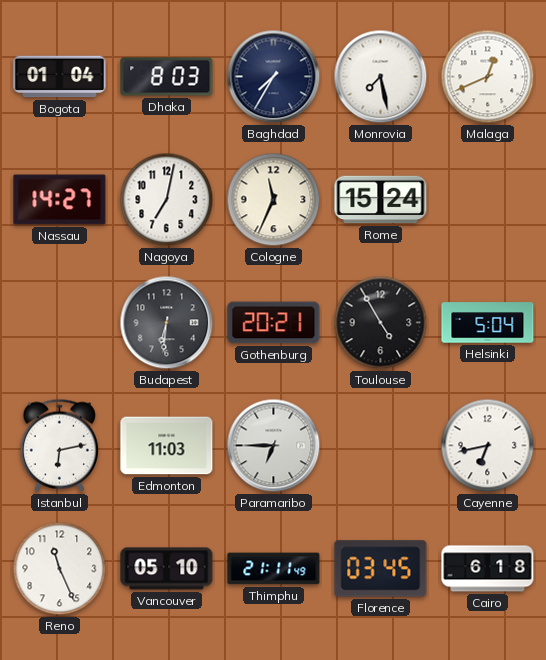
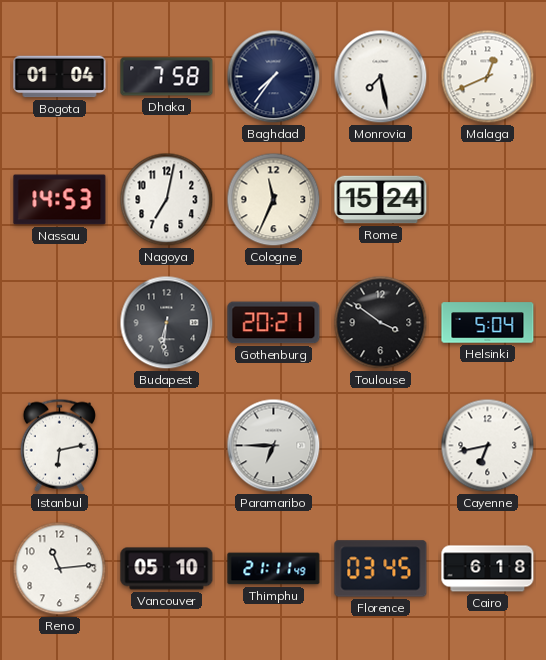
Dhaka: 8:03 -> 7:58
Baghdad: 7:35 -> 7:36
Nassau: 14:27 -> 14:53
Toulouse: 4:55 -> 3:51
Edmonton: 11:03 -> none
Reno: 11:26 -> 11:14
